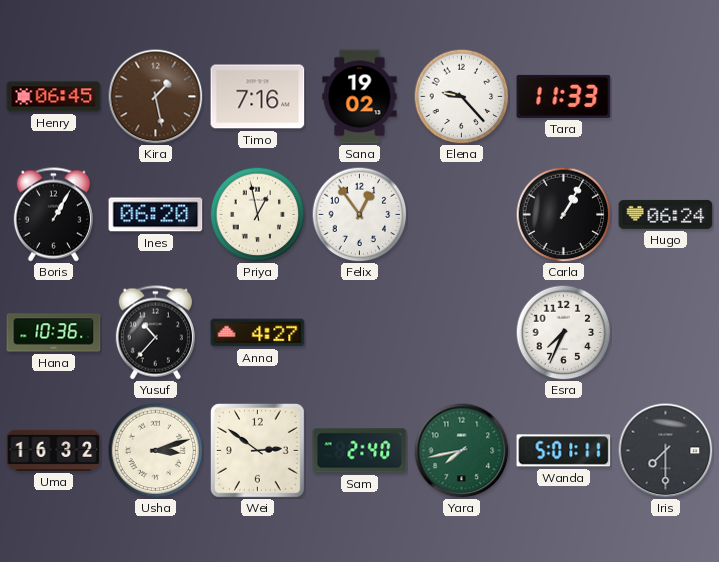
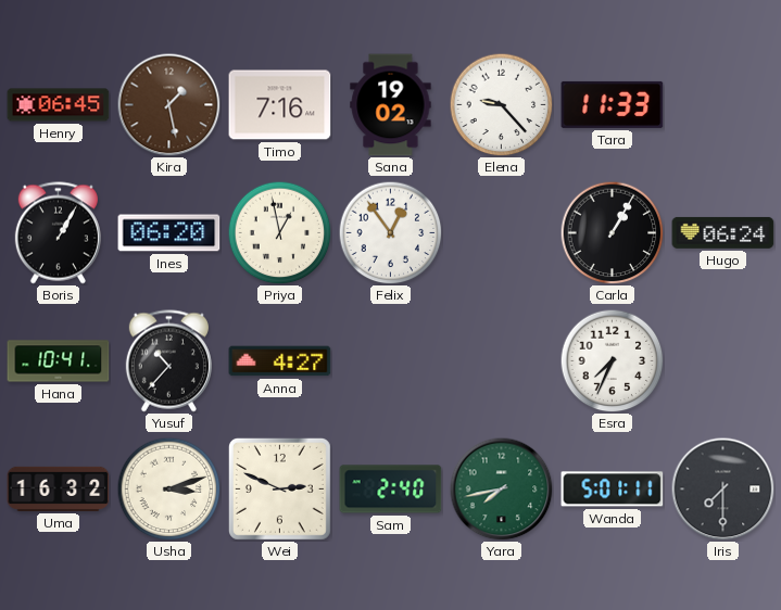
Hana: 10:36 -> 10:41
Wei: 2:51 -> 2:49
